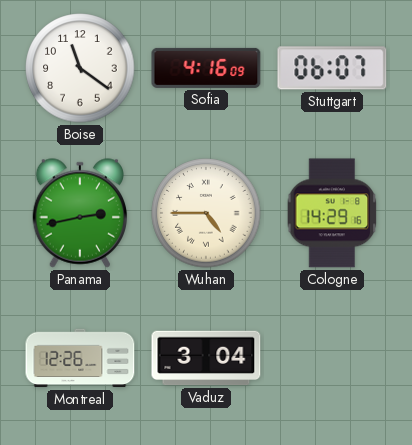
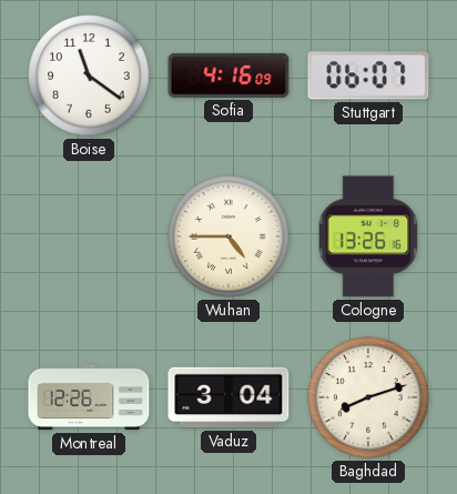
Panama: 2:43 -> none
Cologne: 14:29 -> 13:26
Baghdad: none -> 8:12
